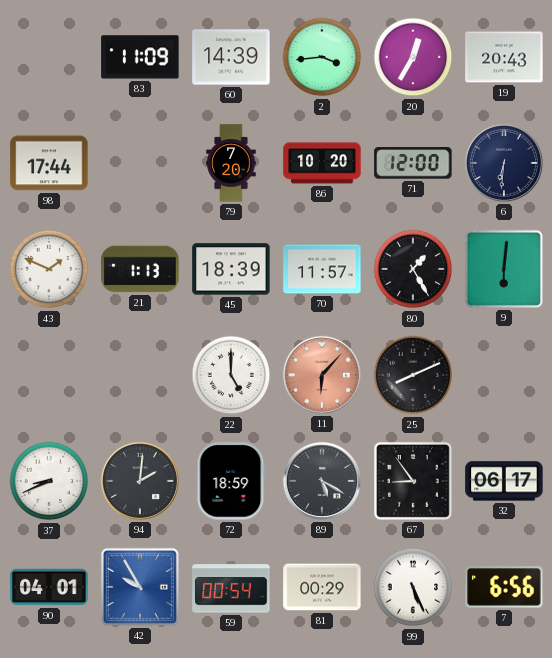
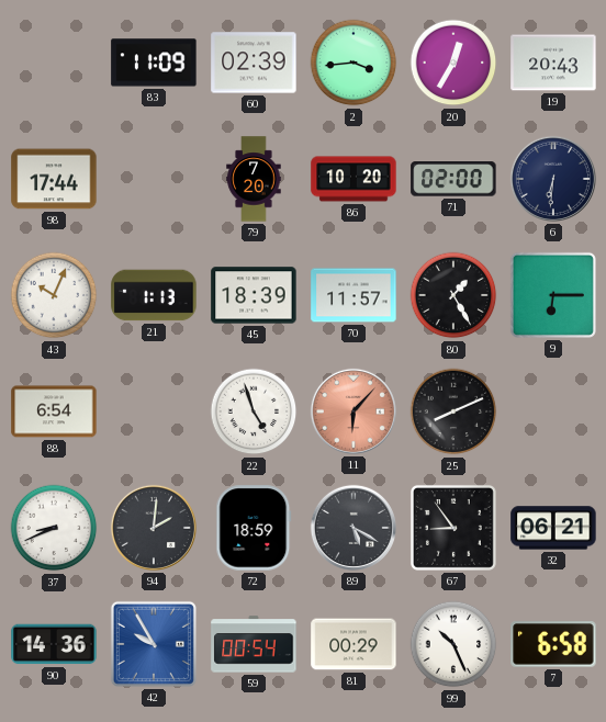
60: 14:39 -> 02:39
71: 12:00 -> 02:00
43: 1:49 -> 10:04
9: 6:01 -> 6:15
88: none -> 6:54
22: 5:00 -> 4:57
32: 06:17 -> 06:21
90: 04:01 -> 14:36
99: 5:26 -> 10:26
7: 6:56 -> 6:58
